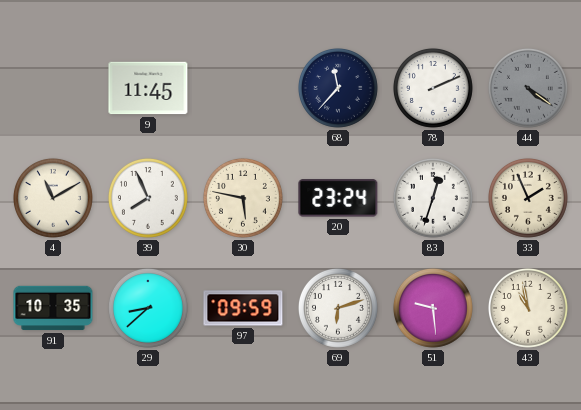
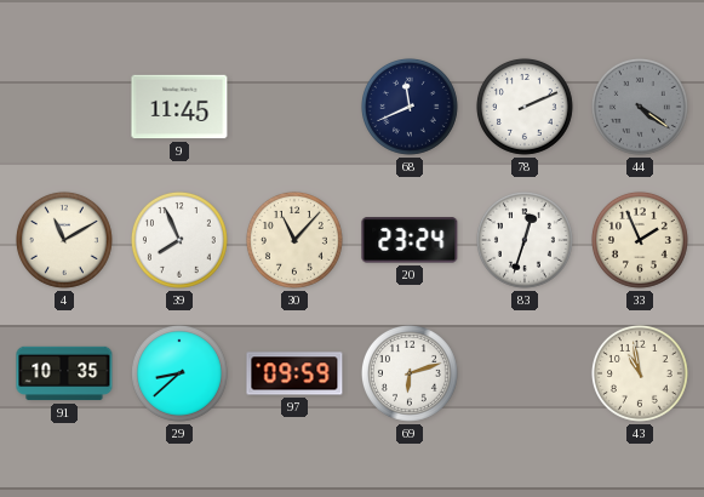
68: 11:37 -> 11:41
30: 5:47 -> 11:07
51: 9:29 -> none
